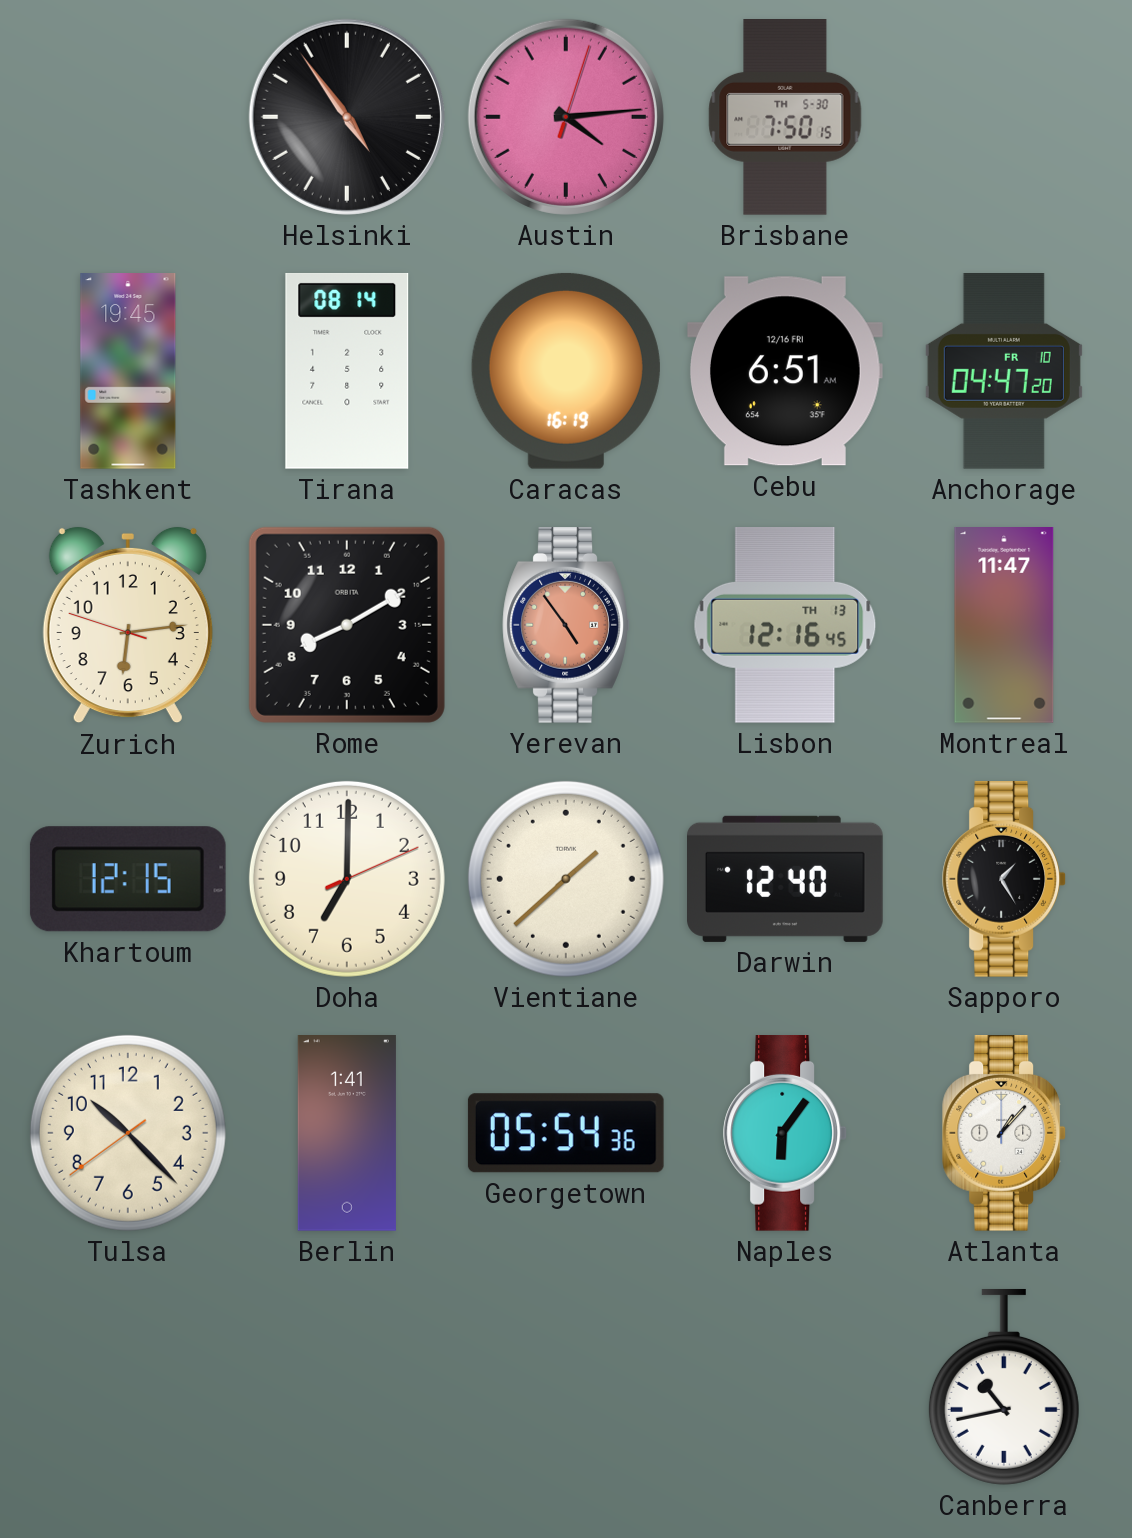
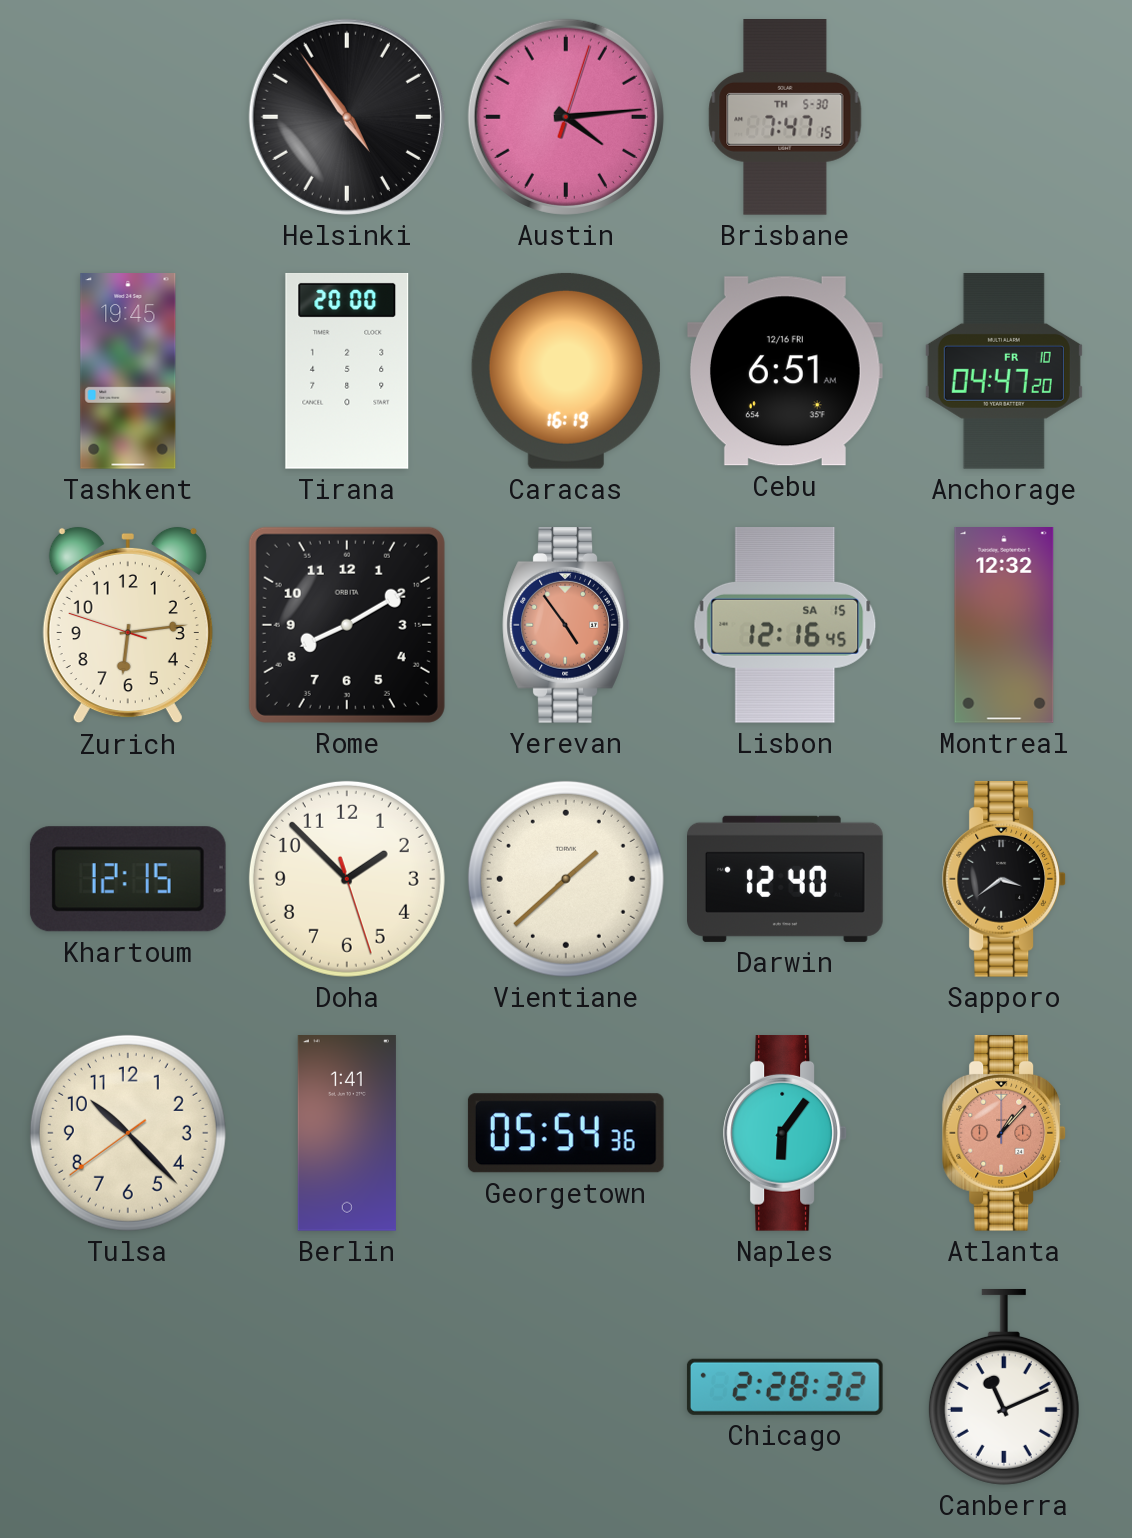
Brisbane: 7:50 -> 7:47
Tirana: 08:14 -> 20:00
Lisbon date: TH 13 -> SA 15
Montreal: 11:47 -> 12:32
Doha: 7:00 -> 1:52
Sapporo: 1:25 -> 3:39
Atlanta dial: white -> salmon
Chicago: none -> 2:28
Canberra: 10:43 -> 11:11
